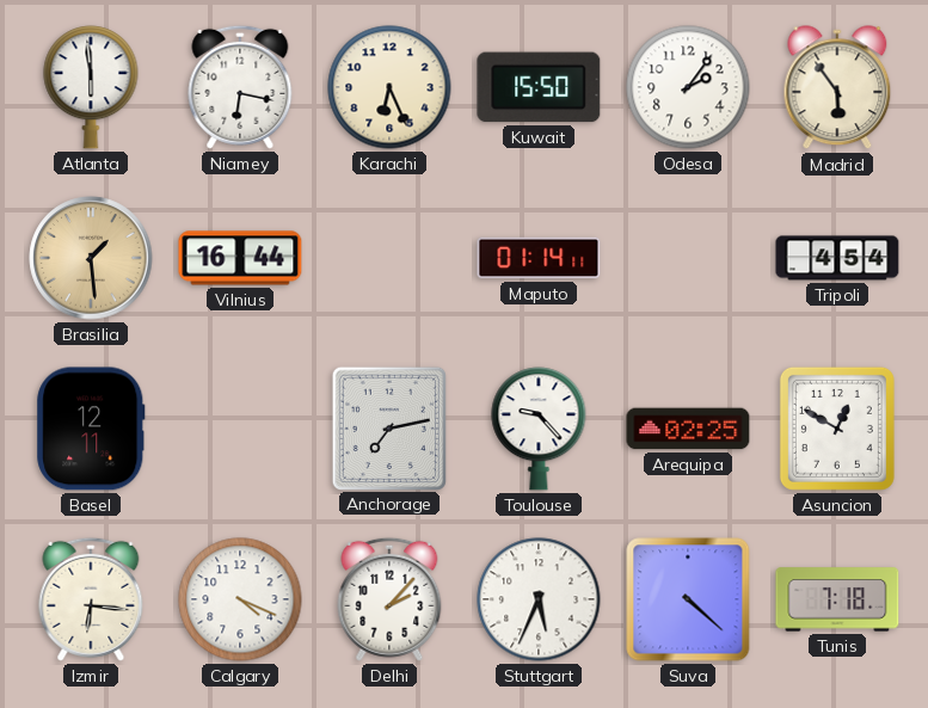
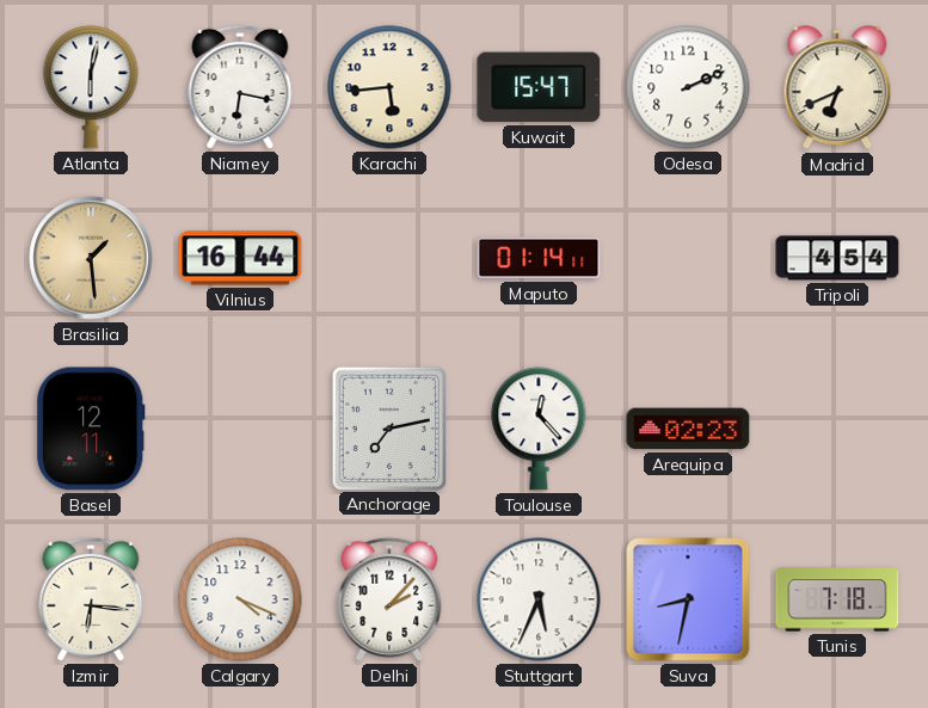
Atlanta: 5:59 -> 6:02
Karachi: 6:26 -> 5:44
Kuwait: 15:50 -> 15:47
Odesa: 2:06 -> 2:11
Madrid: 5:54 -> 6:41
Toulouse: 9:23 -> 12:23
Arequipa: 02:25 -> 02:23
Asuncion: 12:50 -> none
Suva: 4:22 -> 8:32
